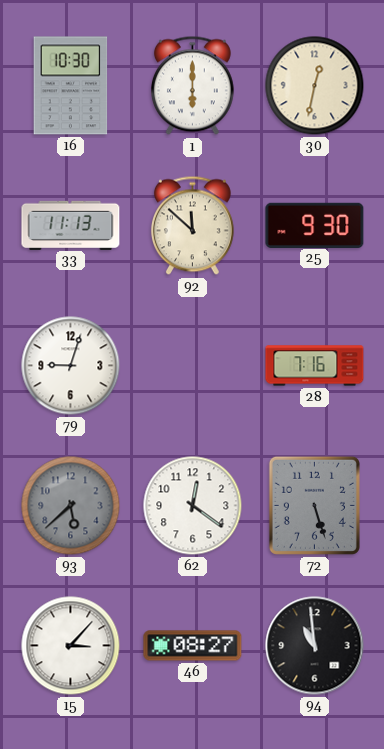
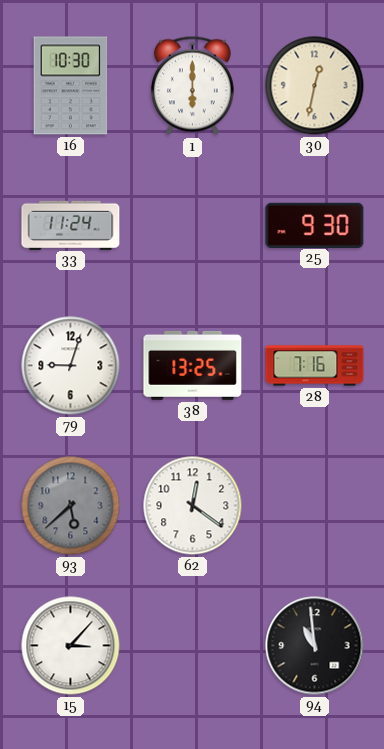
33: 11:13 -> 11:24
92: 11:52 -> none
38: none -> 13:25
72: 5:27 -> none
46: 08:27 -> none
